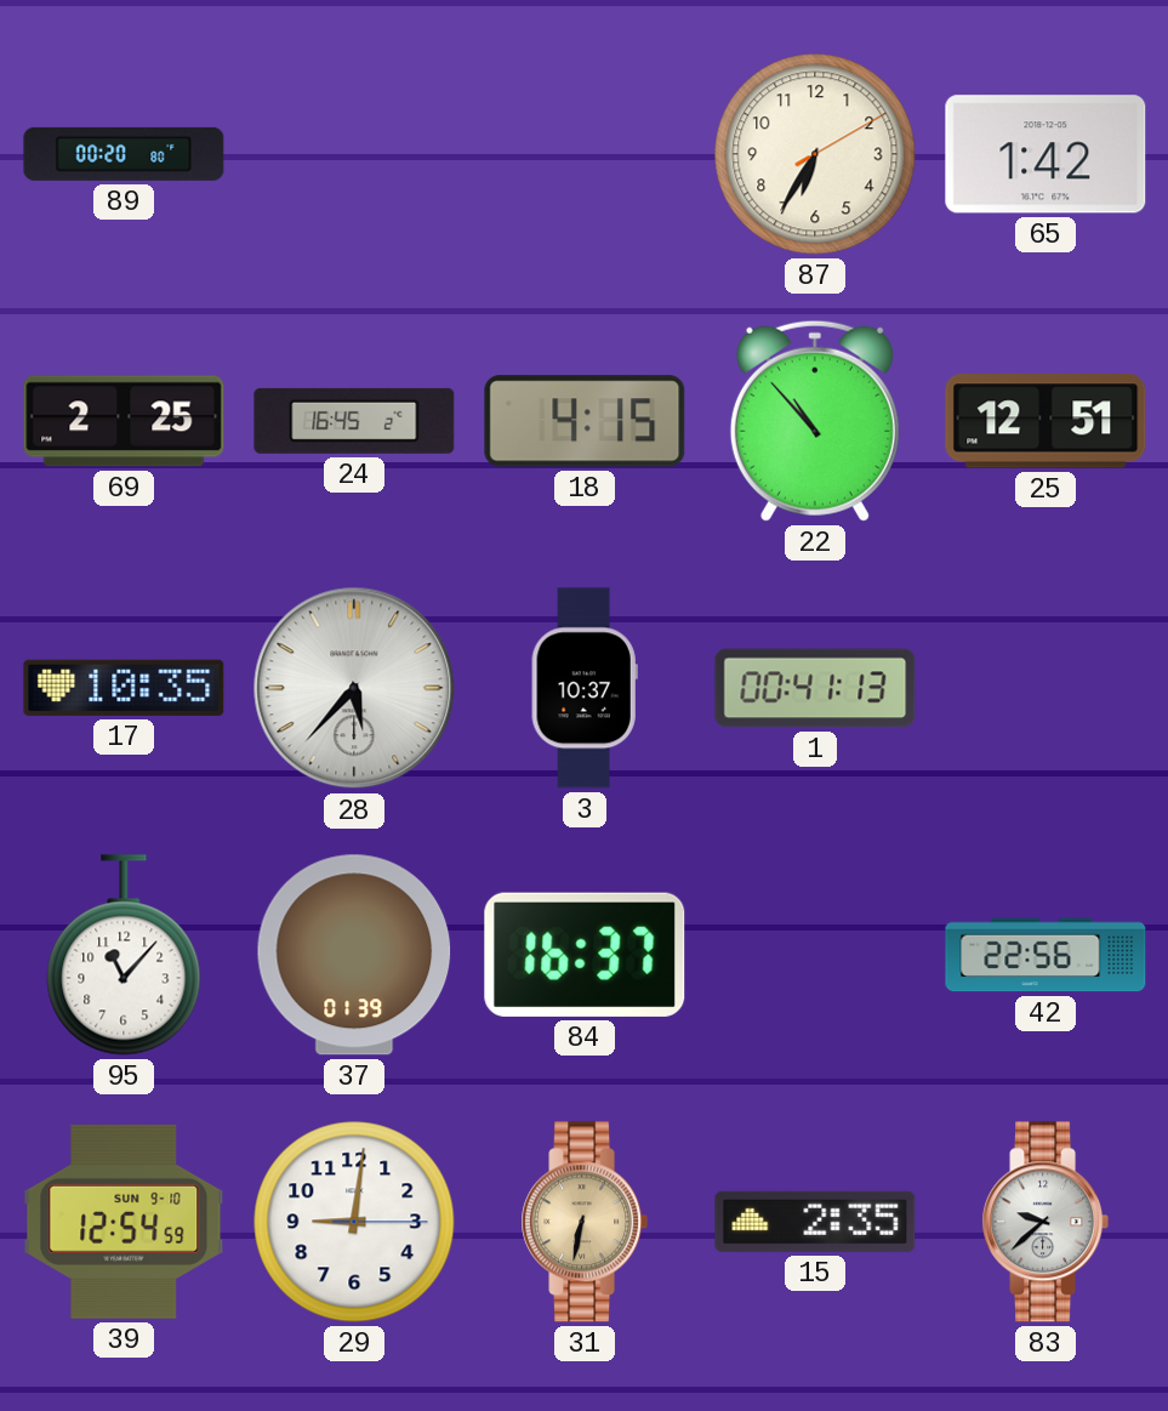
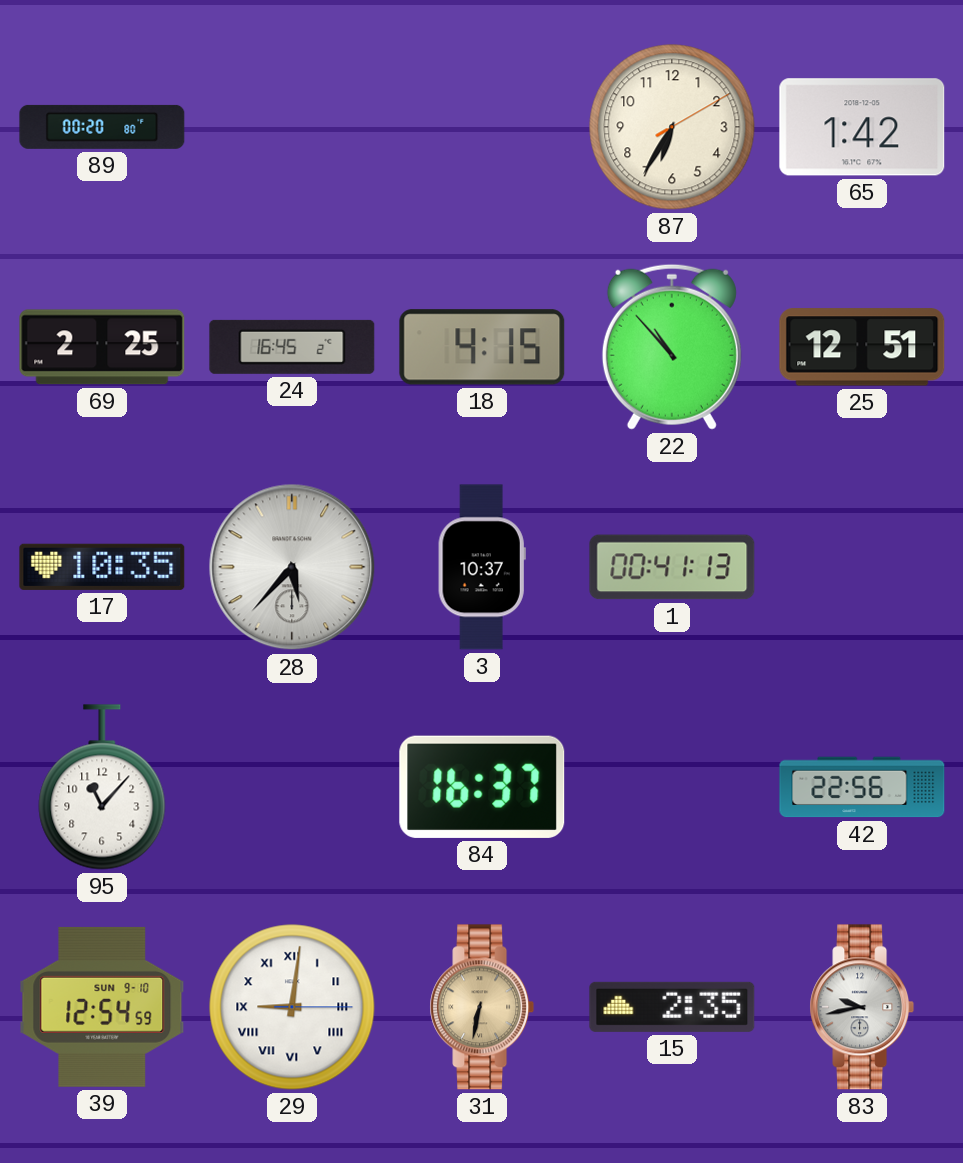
37: 01:39 -> none
29 numerals: Arabic -> Roman
83: 9:38 -> 9:43
